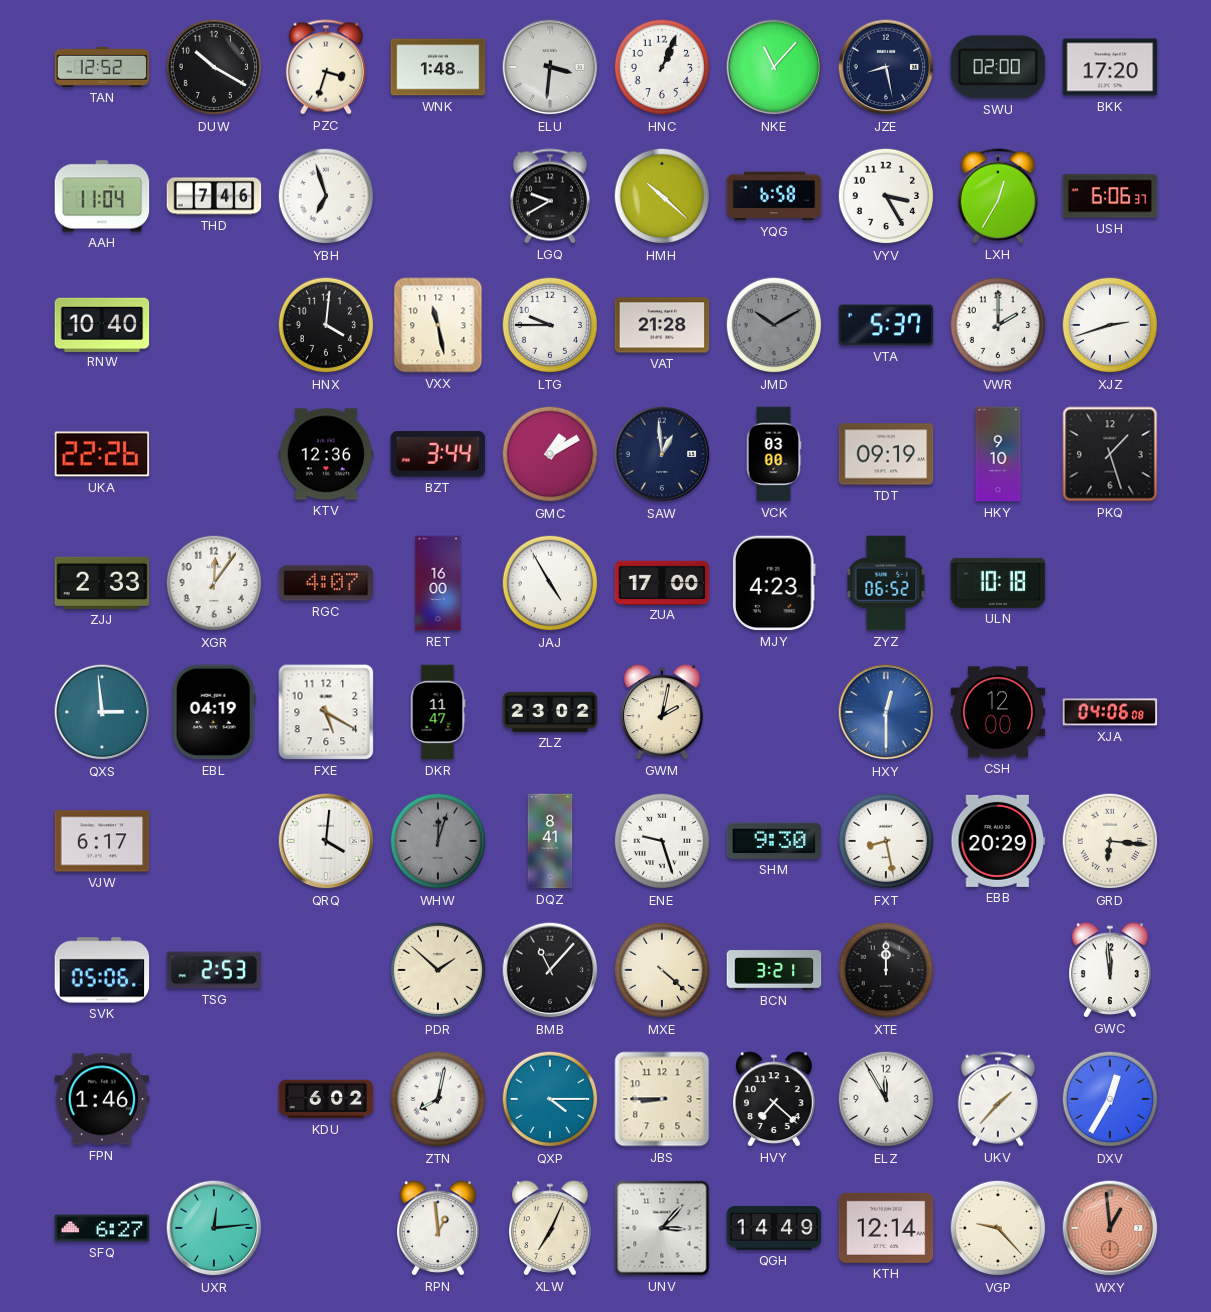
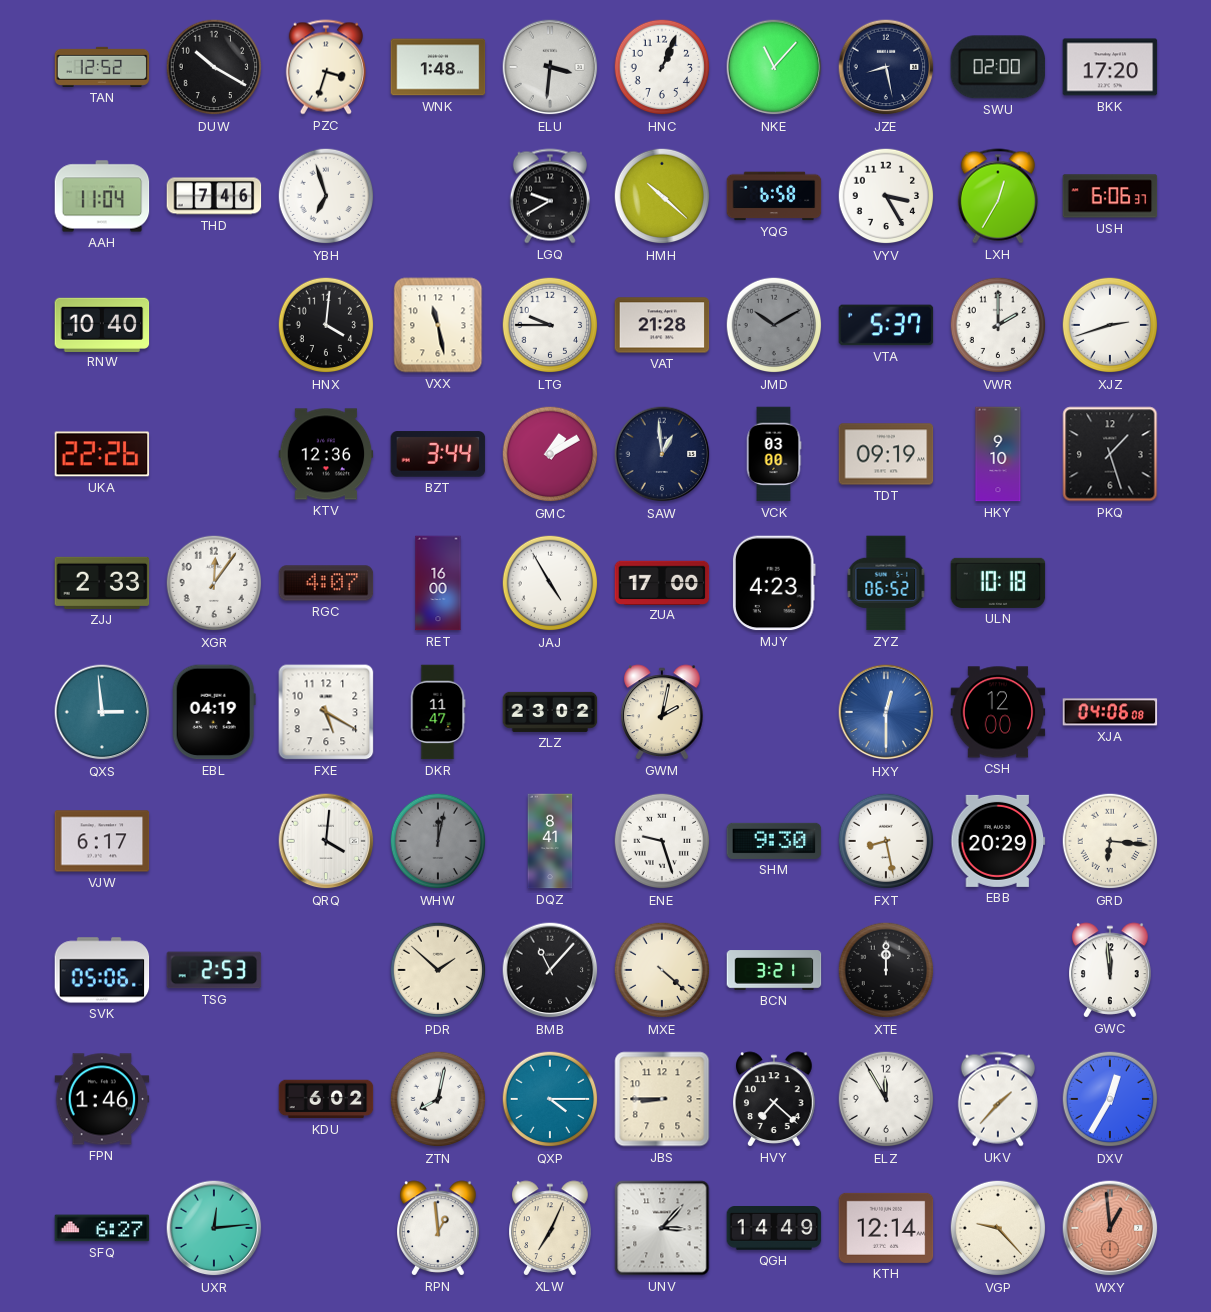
WHW: 12:03 -> 12:02
